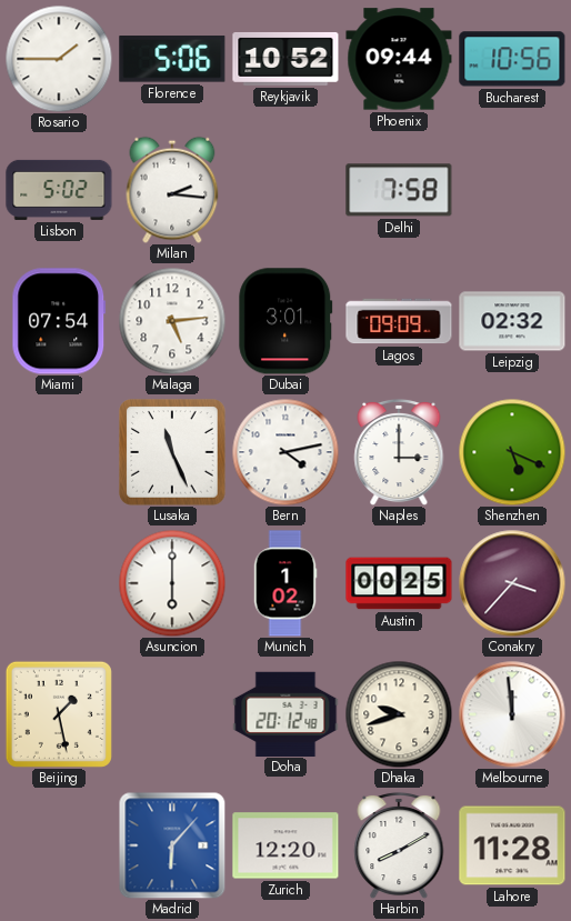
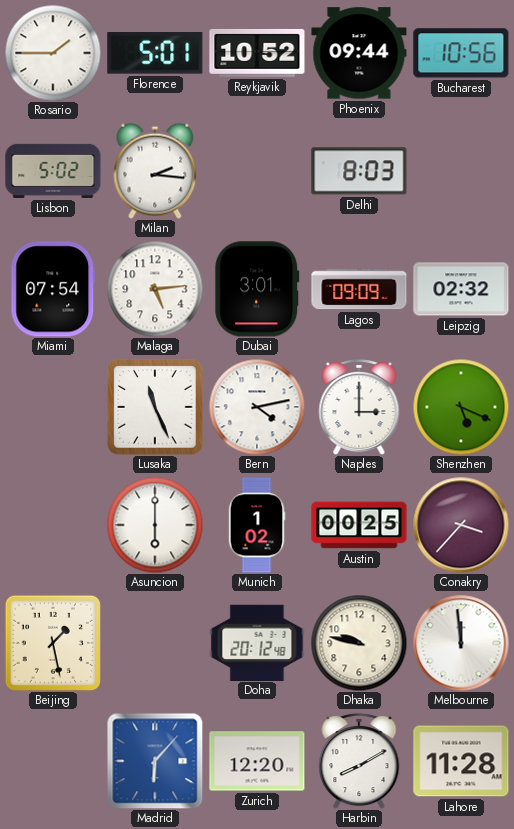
Florence: 5:06 -> 5:01
Delhi: 7:58 -> 8:03
Dhaka: 9:42 -> 9:47
